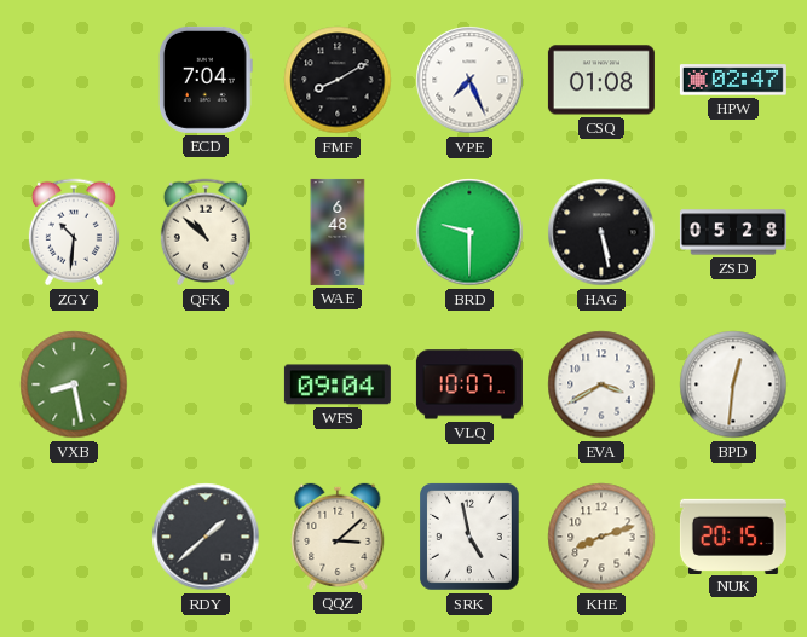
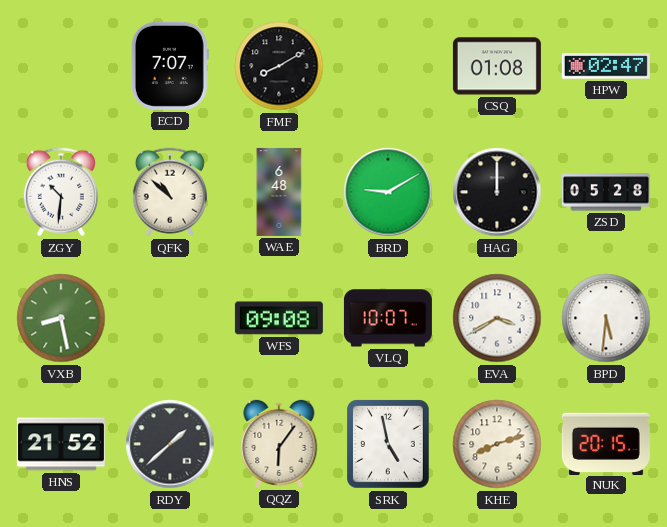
ECD: 7:04 -> 7:07
VPE: 7:26 -> none
BRD: 9:30 -> 9:10
HAG: 5:28 -> 12:00
WFS: 09:04 -> 09:08
BPD: 12:31 -> 5:31
HNS: none -> 21:52
QQZ: 3:08 -> 6:06
